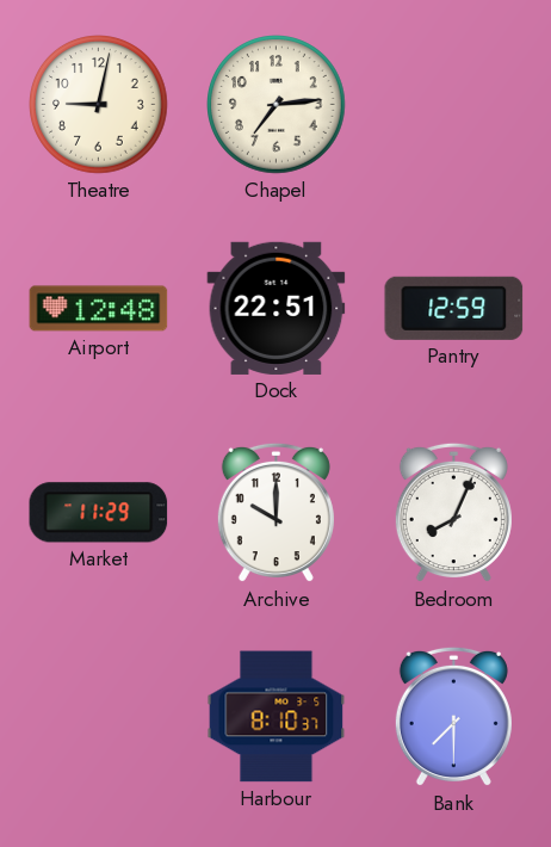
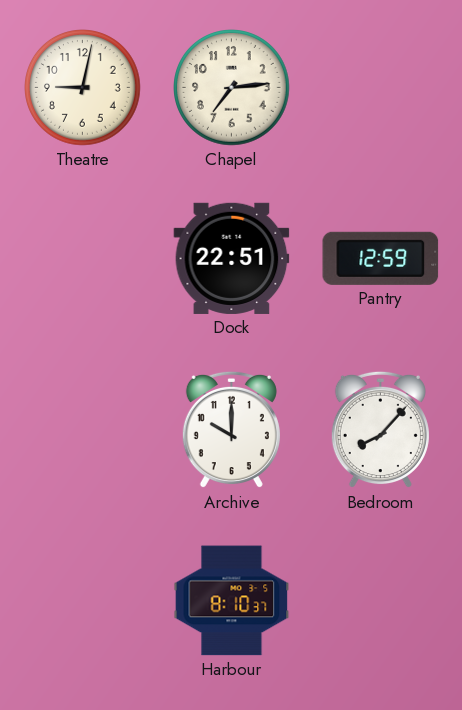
Airport: 12:48 -> none
Market: 11:29 -> none
Bedroom: 8:04 -> 8:07
Bank: 7:30 -> none
